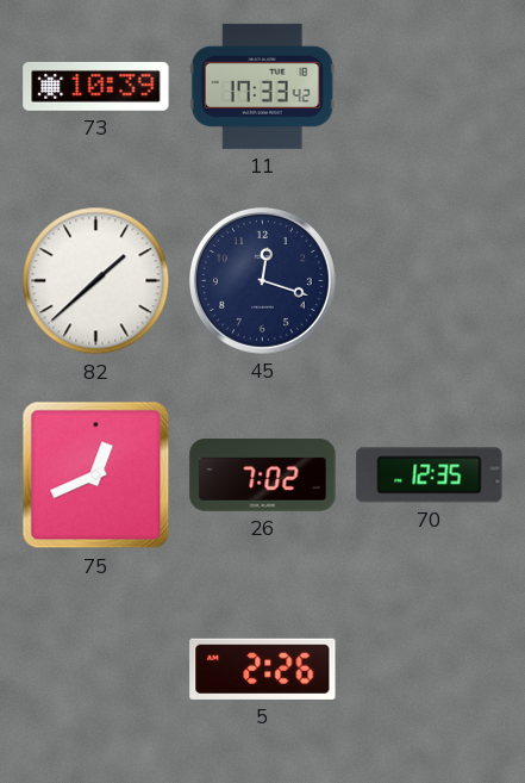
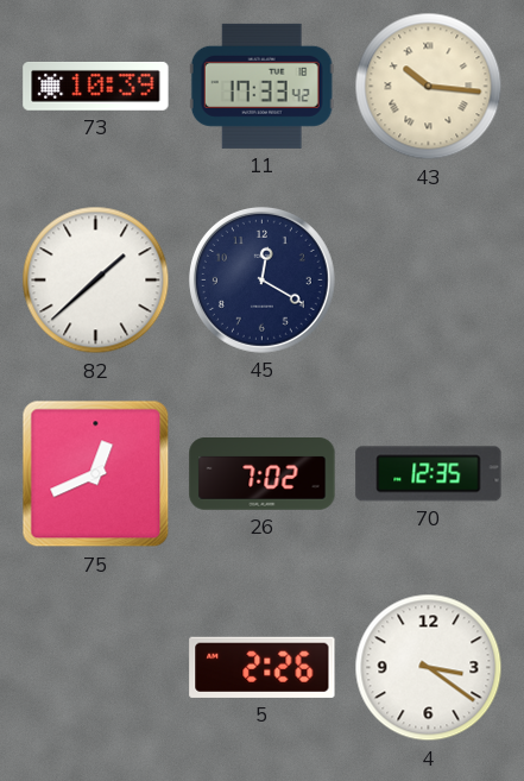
43: none -> 10:16
45: 12:18 -> 12:20
4: none -> 3:21
